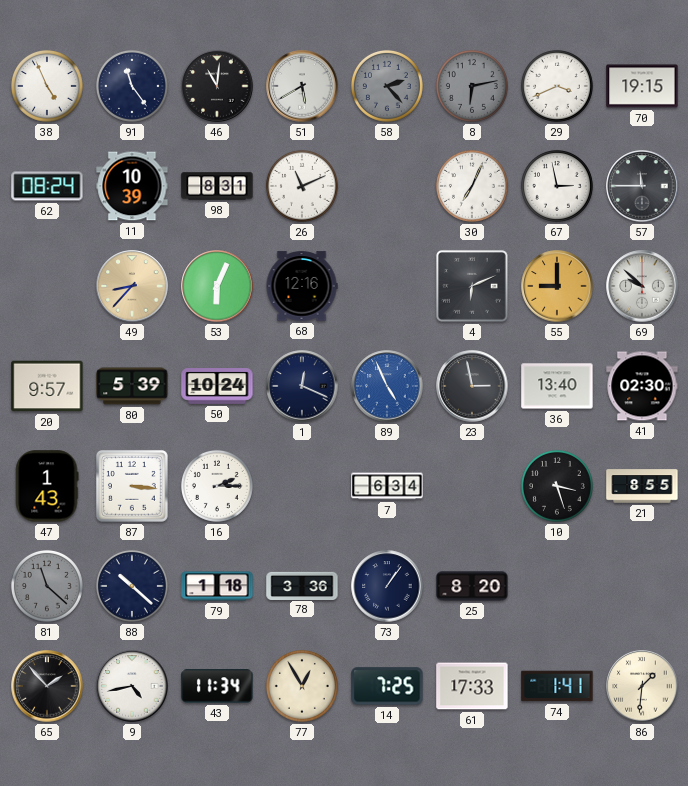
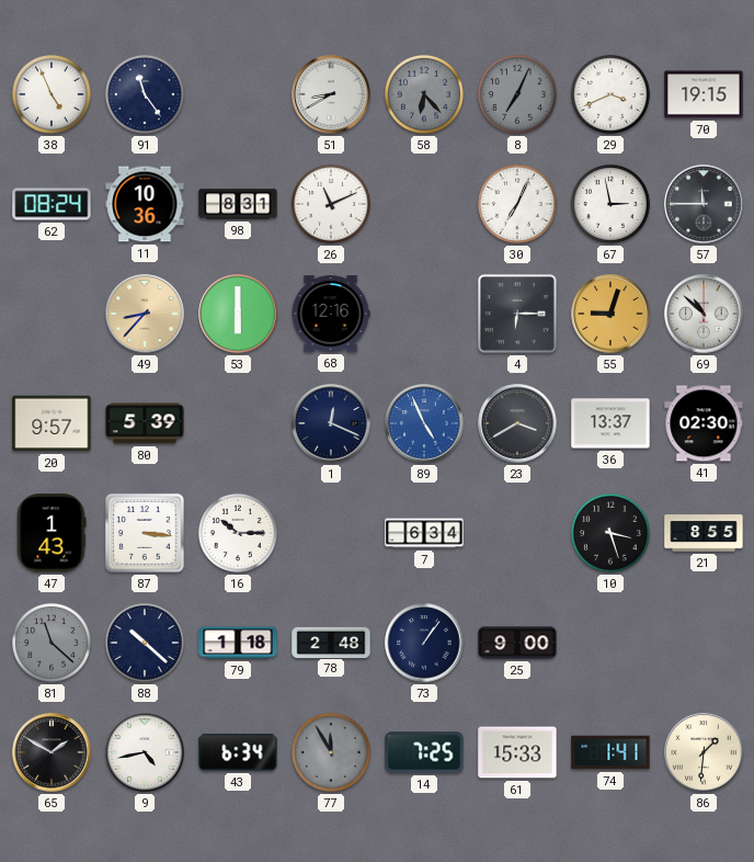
46: 11:01 -> none
51: 5:40 -> 8:40
58: 2:23 -> 6:23
8: 6:13 -> 7:04
11: 10:39 -> 10:36
53: 6:04 -> 6:00
4: 6:11 -> 6:15
55: 9:00 -> 9:03
69: 9:52 -> 10:52
50: 10:24 -> none
23: 2:58 -> 3:40
36: 13:40 -> 13:37
16: 2:15 -> 10:15
78: 3:36 -> 2:48
25: 8:20 -> 9:00
65: 1:53 -> 1:50
43: 11:34 -> 6:34
77: 12:55 -> 11:55
77 dial: cream -> grey
61: 17:33 -> 15:33
